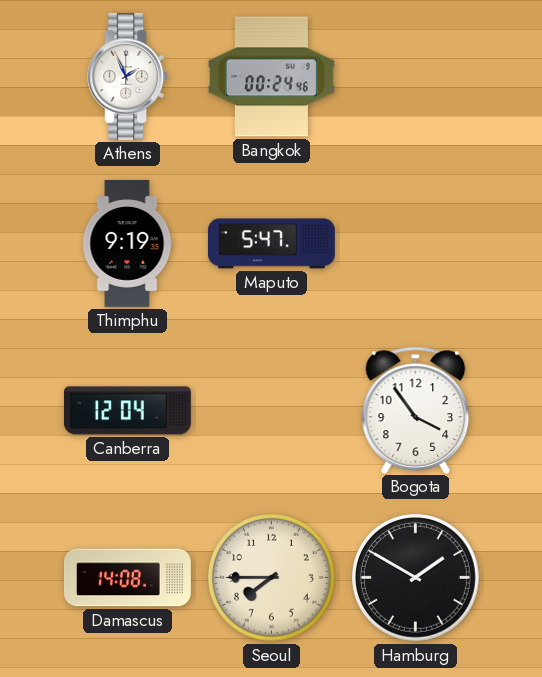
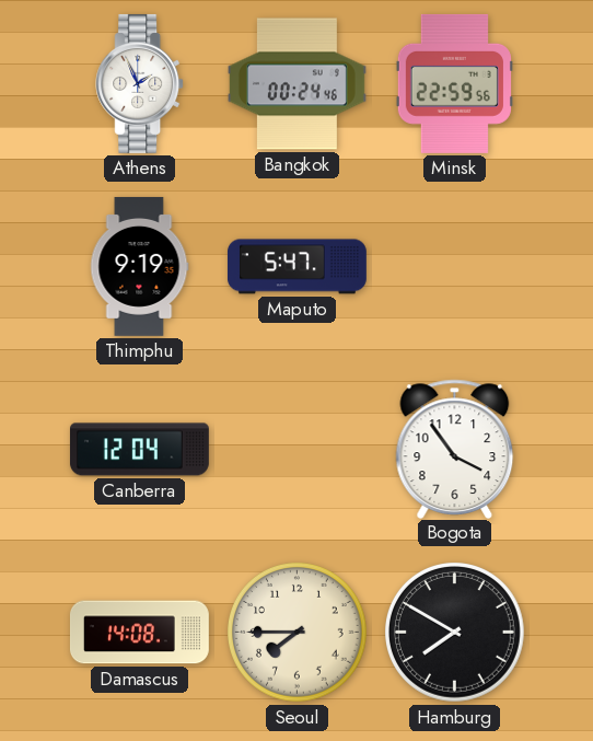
Minsk: none -> 22:59
Hamburg: 1:50 -> 7:50
